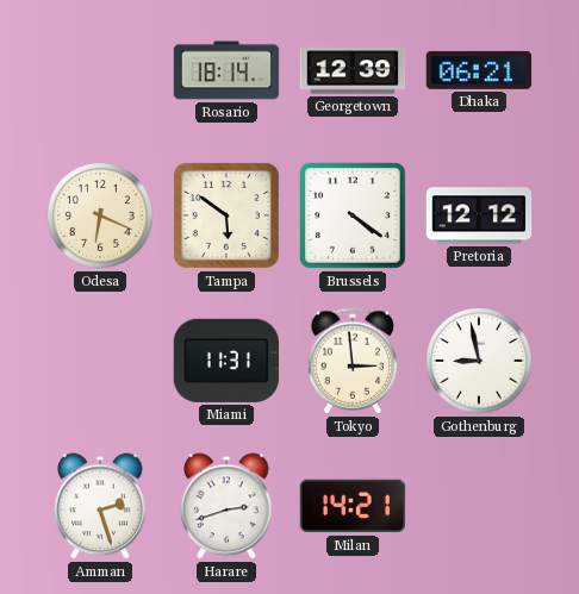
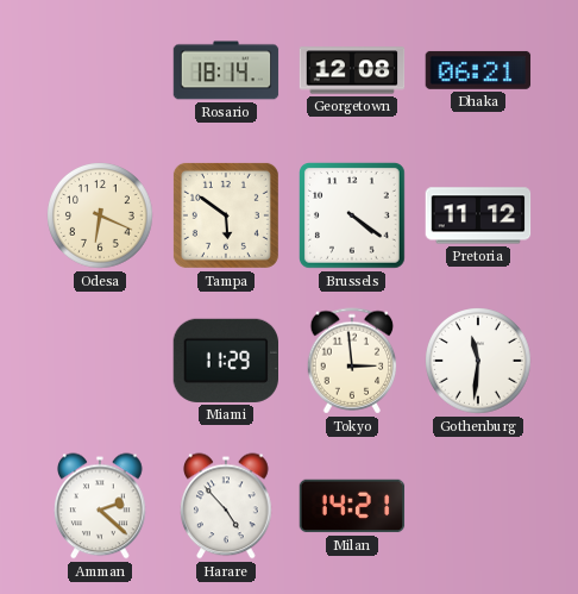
Georgetown: 12:39 -> 12:08
Pretoria: 12:12 -> 11:12
Miami: 11:31 -> 11:29
Gothenburg: 8:58 -> 11:31
Amman: 2:27 -> 2:22
Harare: 2:42 -> 4:53
